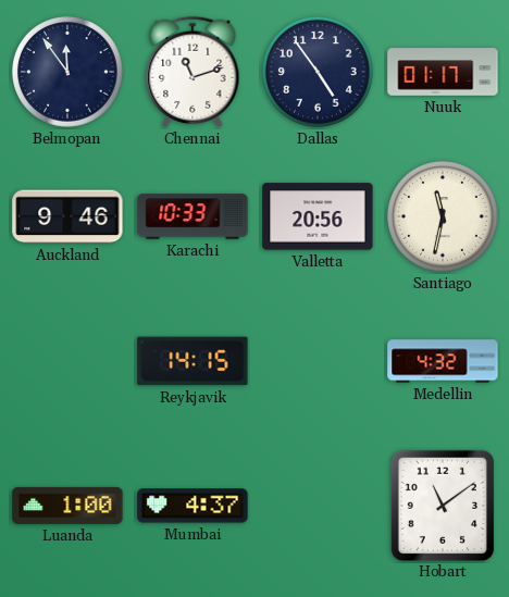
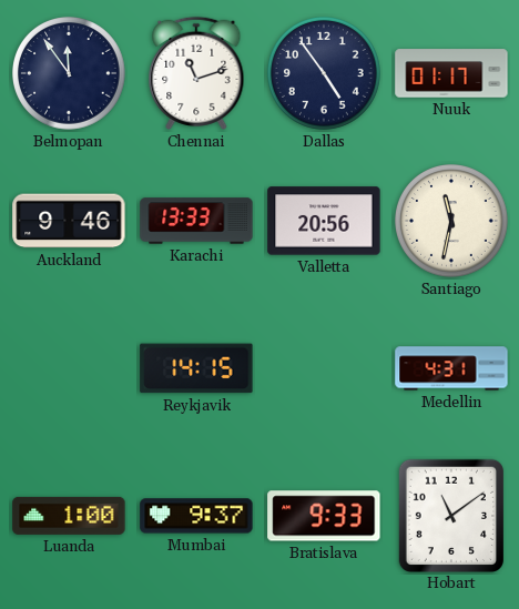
Karachi: 10:33 -> 13:33
Medellin: 4:32 -> 4:31
Mumbai: 4:37 -> 9:37
Bratislava: none -> 9:33
